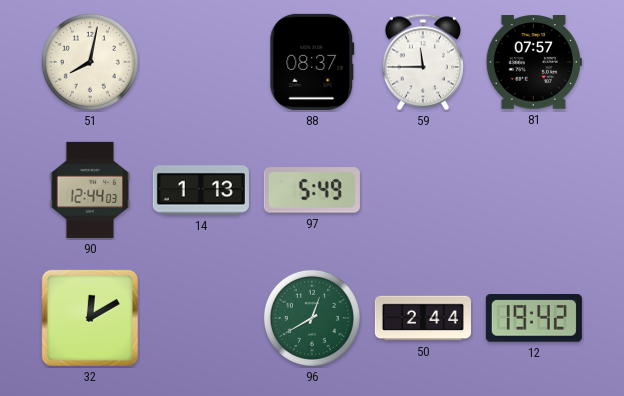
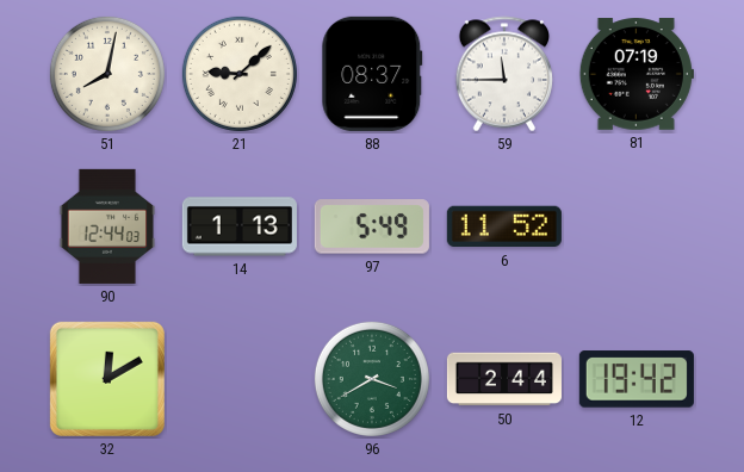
21: none -> 9:08
81: 07:57 -> 07:19
6: none -> 11:52
96: 12:40 -> 3:40
